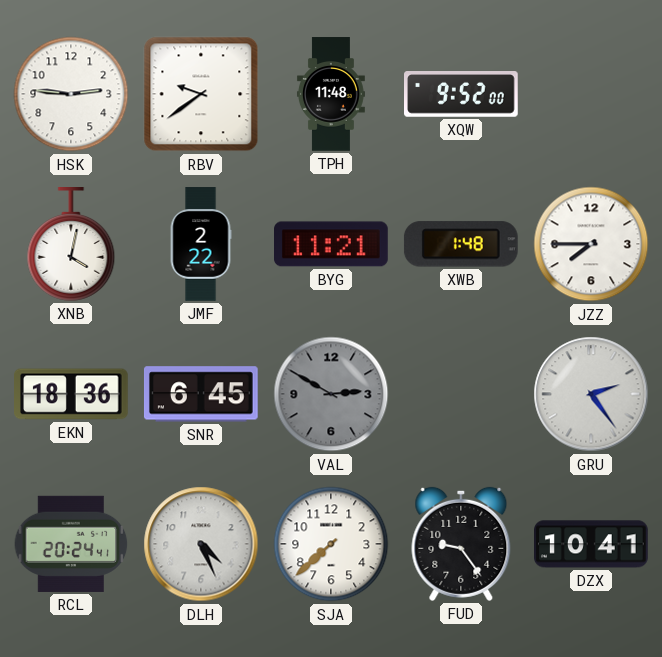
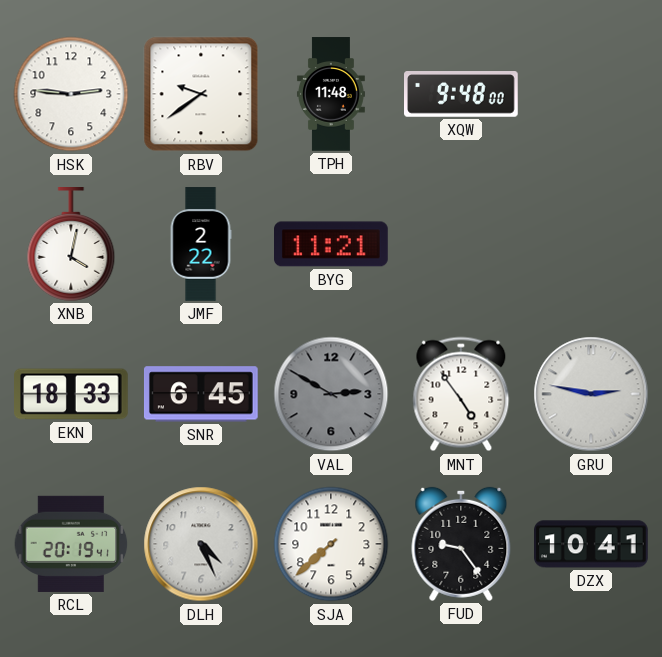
XQW: 9:52 -> 9:48
XWB: 1:48 -> none
JZZ: 7:45 -> none
EKN: 18:36 -> 18:33
MNT: none -> 4:54
GRU: 2:24 -> 2:47
RCL: 20:24 -> 20:19
